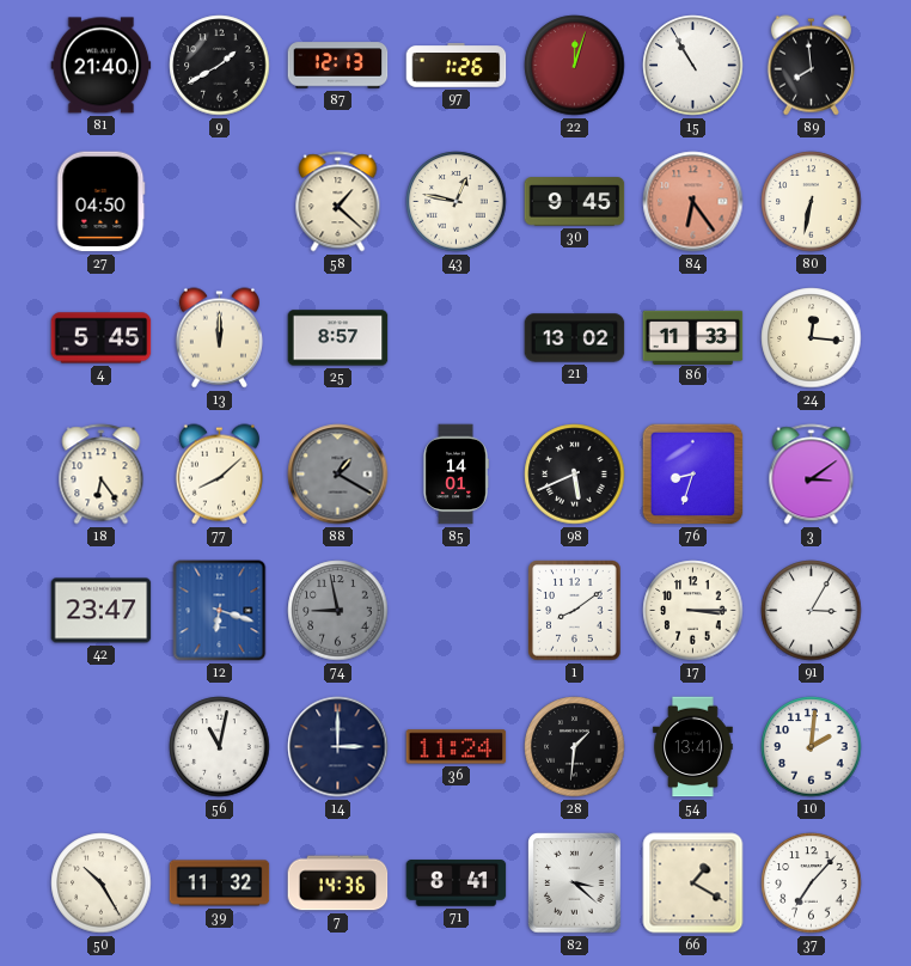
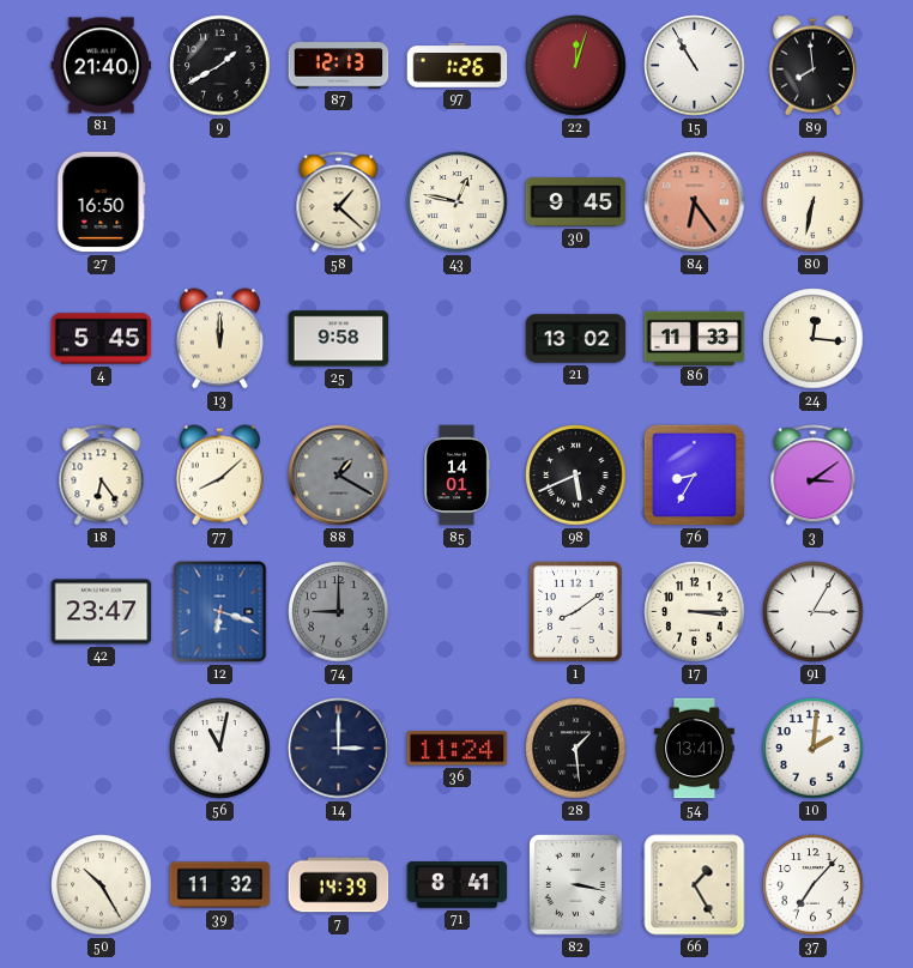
27: 04:50 -> 16:50
25: 8:57 -> 9:58
76: 8:33 -> 8:35
74: 8:58 -> 9:00
28: 1:31 -> 1:29
7: 14:36 -> 14:39
82: 3:22 -> 3:17
66: 1:20 -> 1:25
